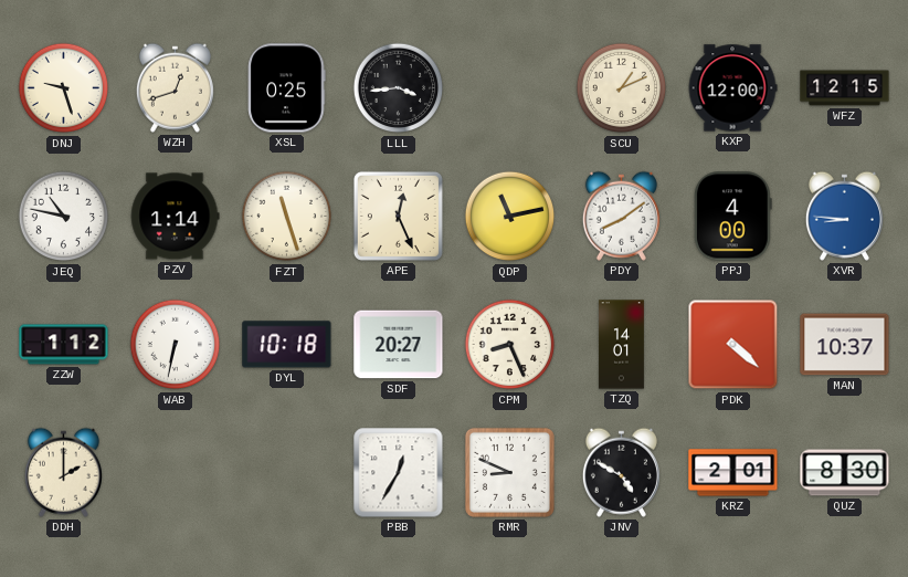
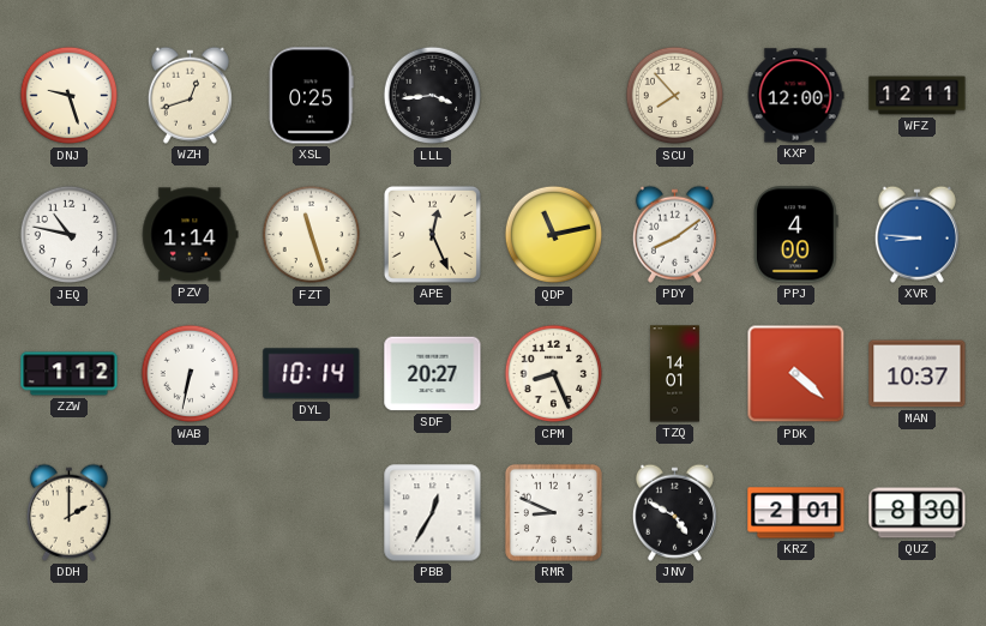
SCU: 1:11 -> 7:53
WFZ: 12:15 -> 12:11
DYL: 10:18 -> 10:14
